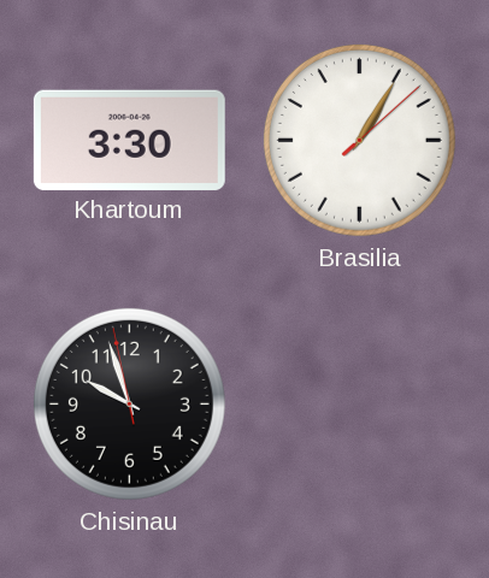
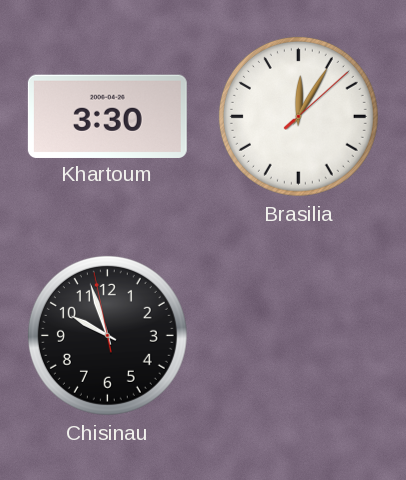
Brasilia: 1:05 -> 12:05
